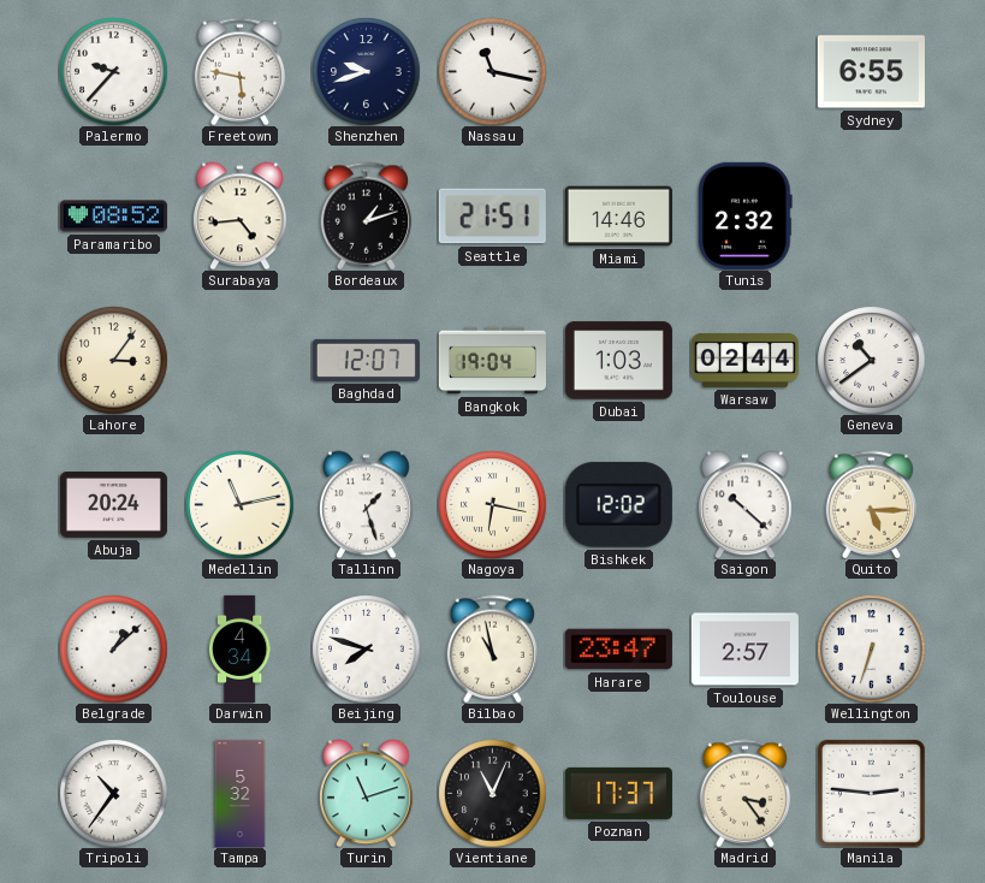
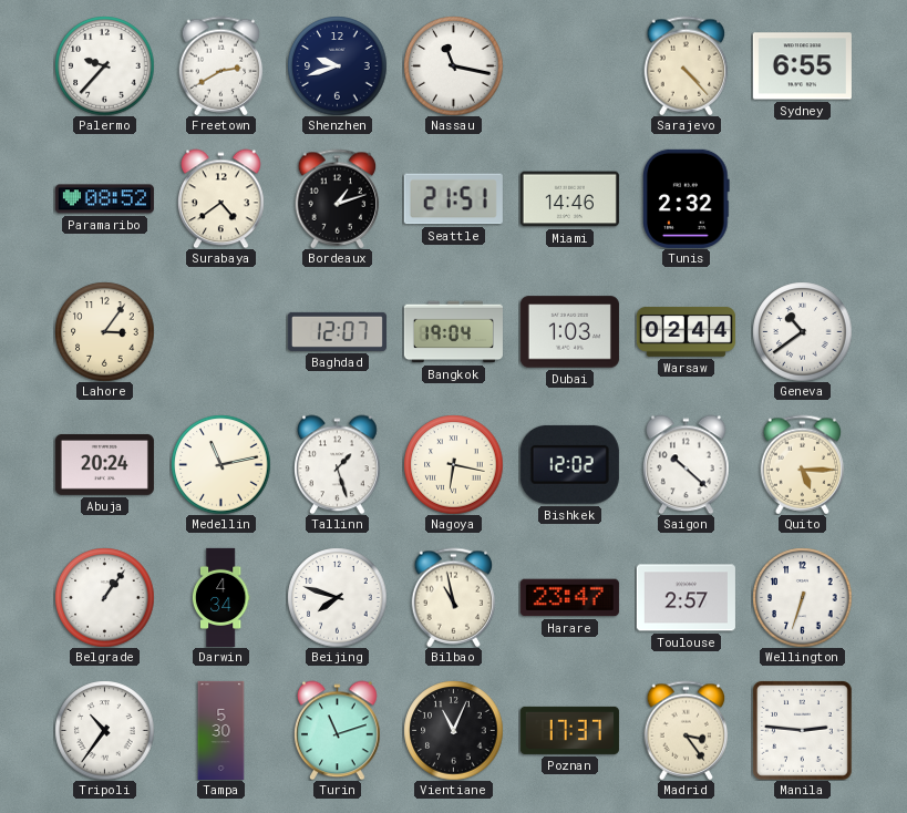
Freetown: 5:47 -> 2:40
Sarajevo: none -> 4:23
Surabaya: 4:44 -> 4:39
Belgrade: 1:08 -> 1:06
Tampa: 5:32 -> 5:30
